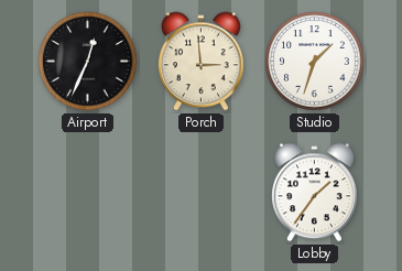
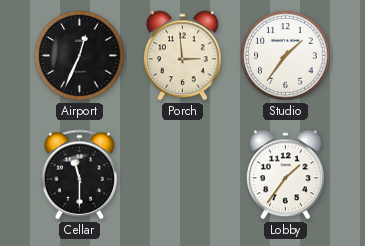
Studio: 1:33 -> 1:36
Cellar: none -> 11:30
